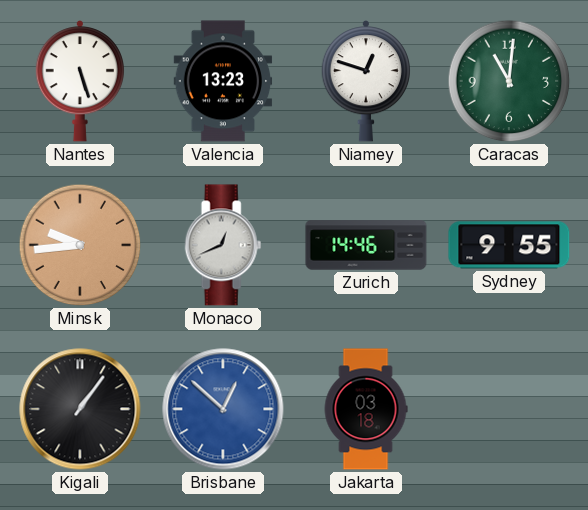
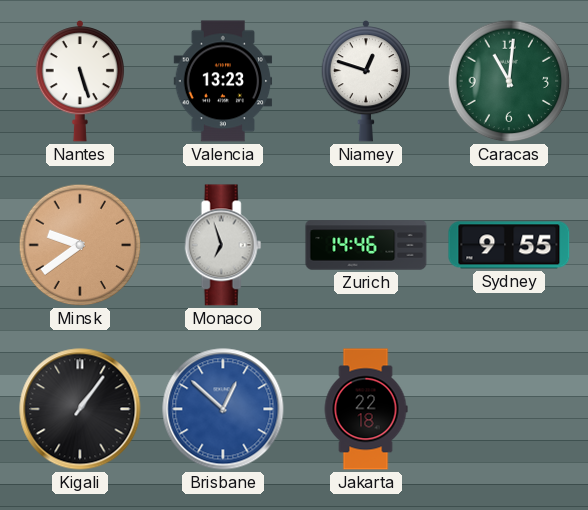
Minsk: 9:44 -> 9:39
Monaco: 12:41 -> 6:57
Jakarta: 03:18 -> 22:18
